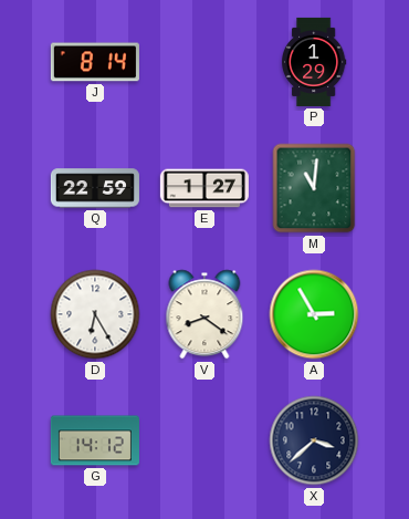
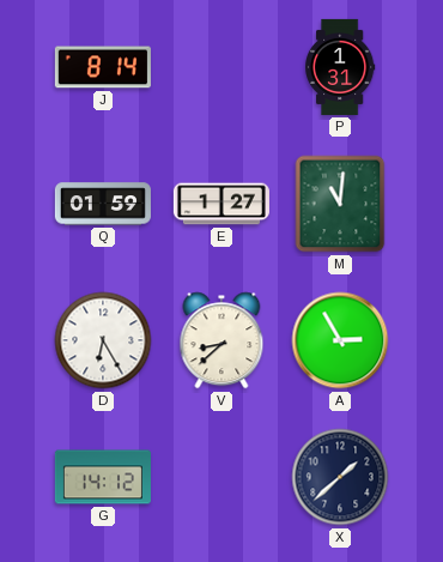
P: 1:29 -> 1:31
Q: 22:59 -> 01:59
V: 8:21 -> 8:38
X: 3:38 -> 1:38
